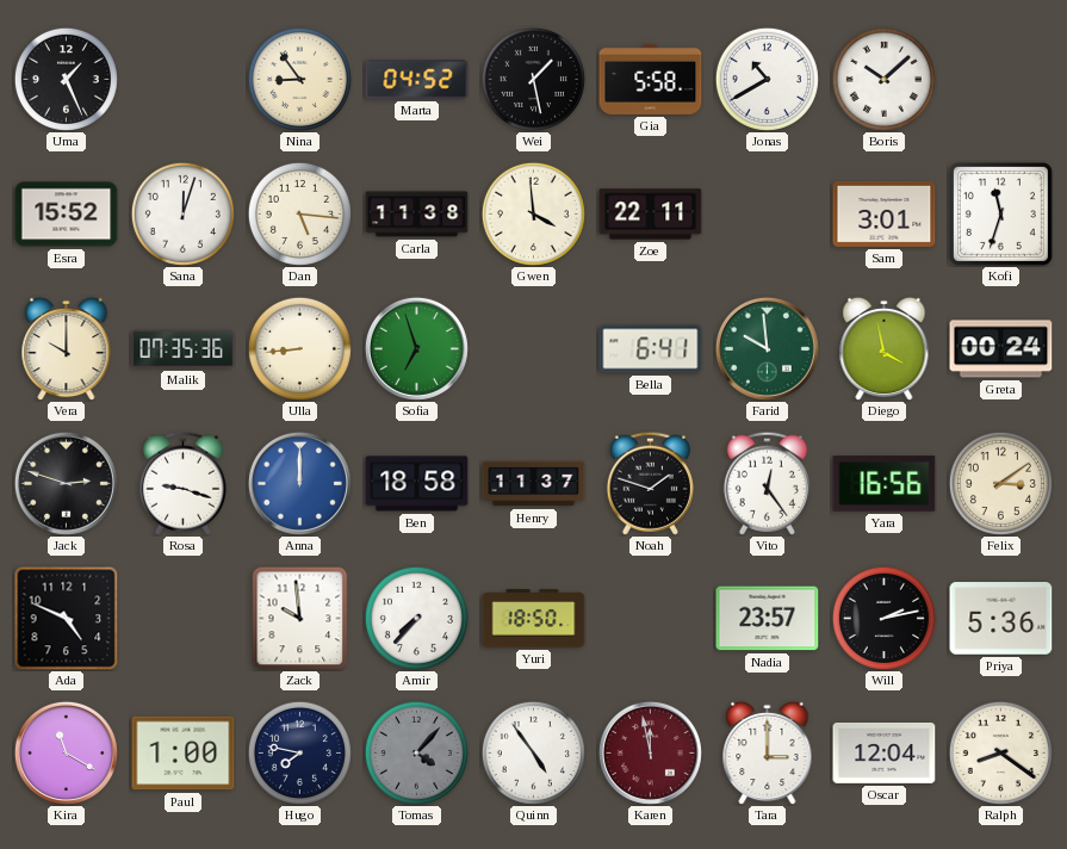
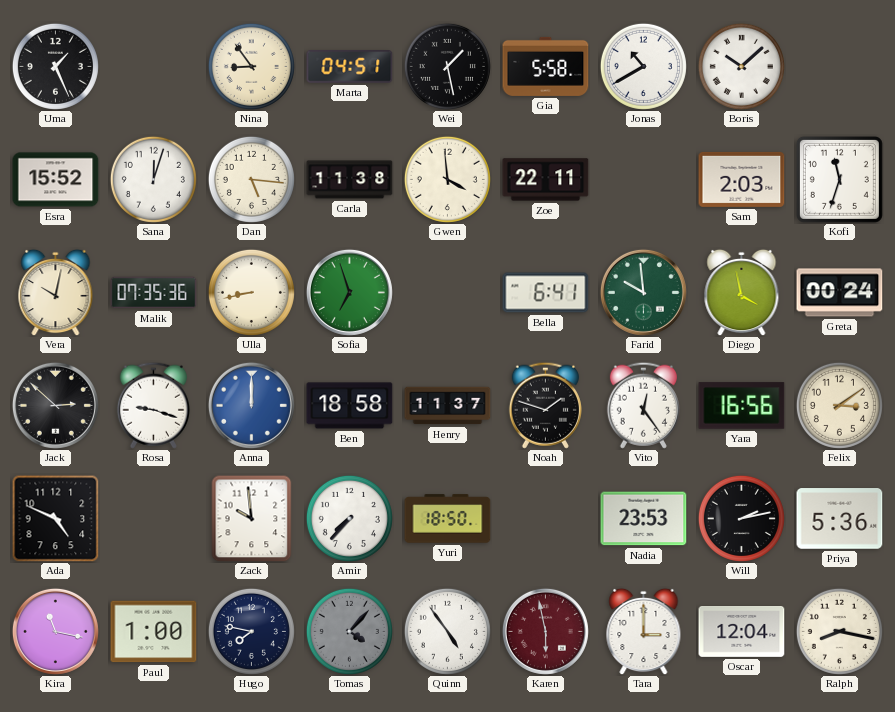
Marta: 04:52 -> 04:51
Sam: 3:01 -> 2:03
Vera: 10:00 -> 10:02
Ulla: 8:44 -> 8:43
Jack: 2:48 -> 2:52
Nadia: 23:57 -> 23:53
Kira: 11:20 -> 11:17
Karen: 11:58 -> 5:58
Ralph: 8:21 -> 8:17
